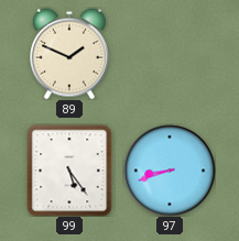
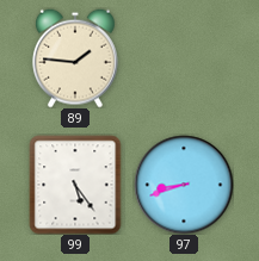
89: 1:49 -> 1:46
